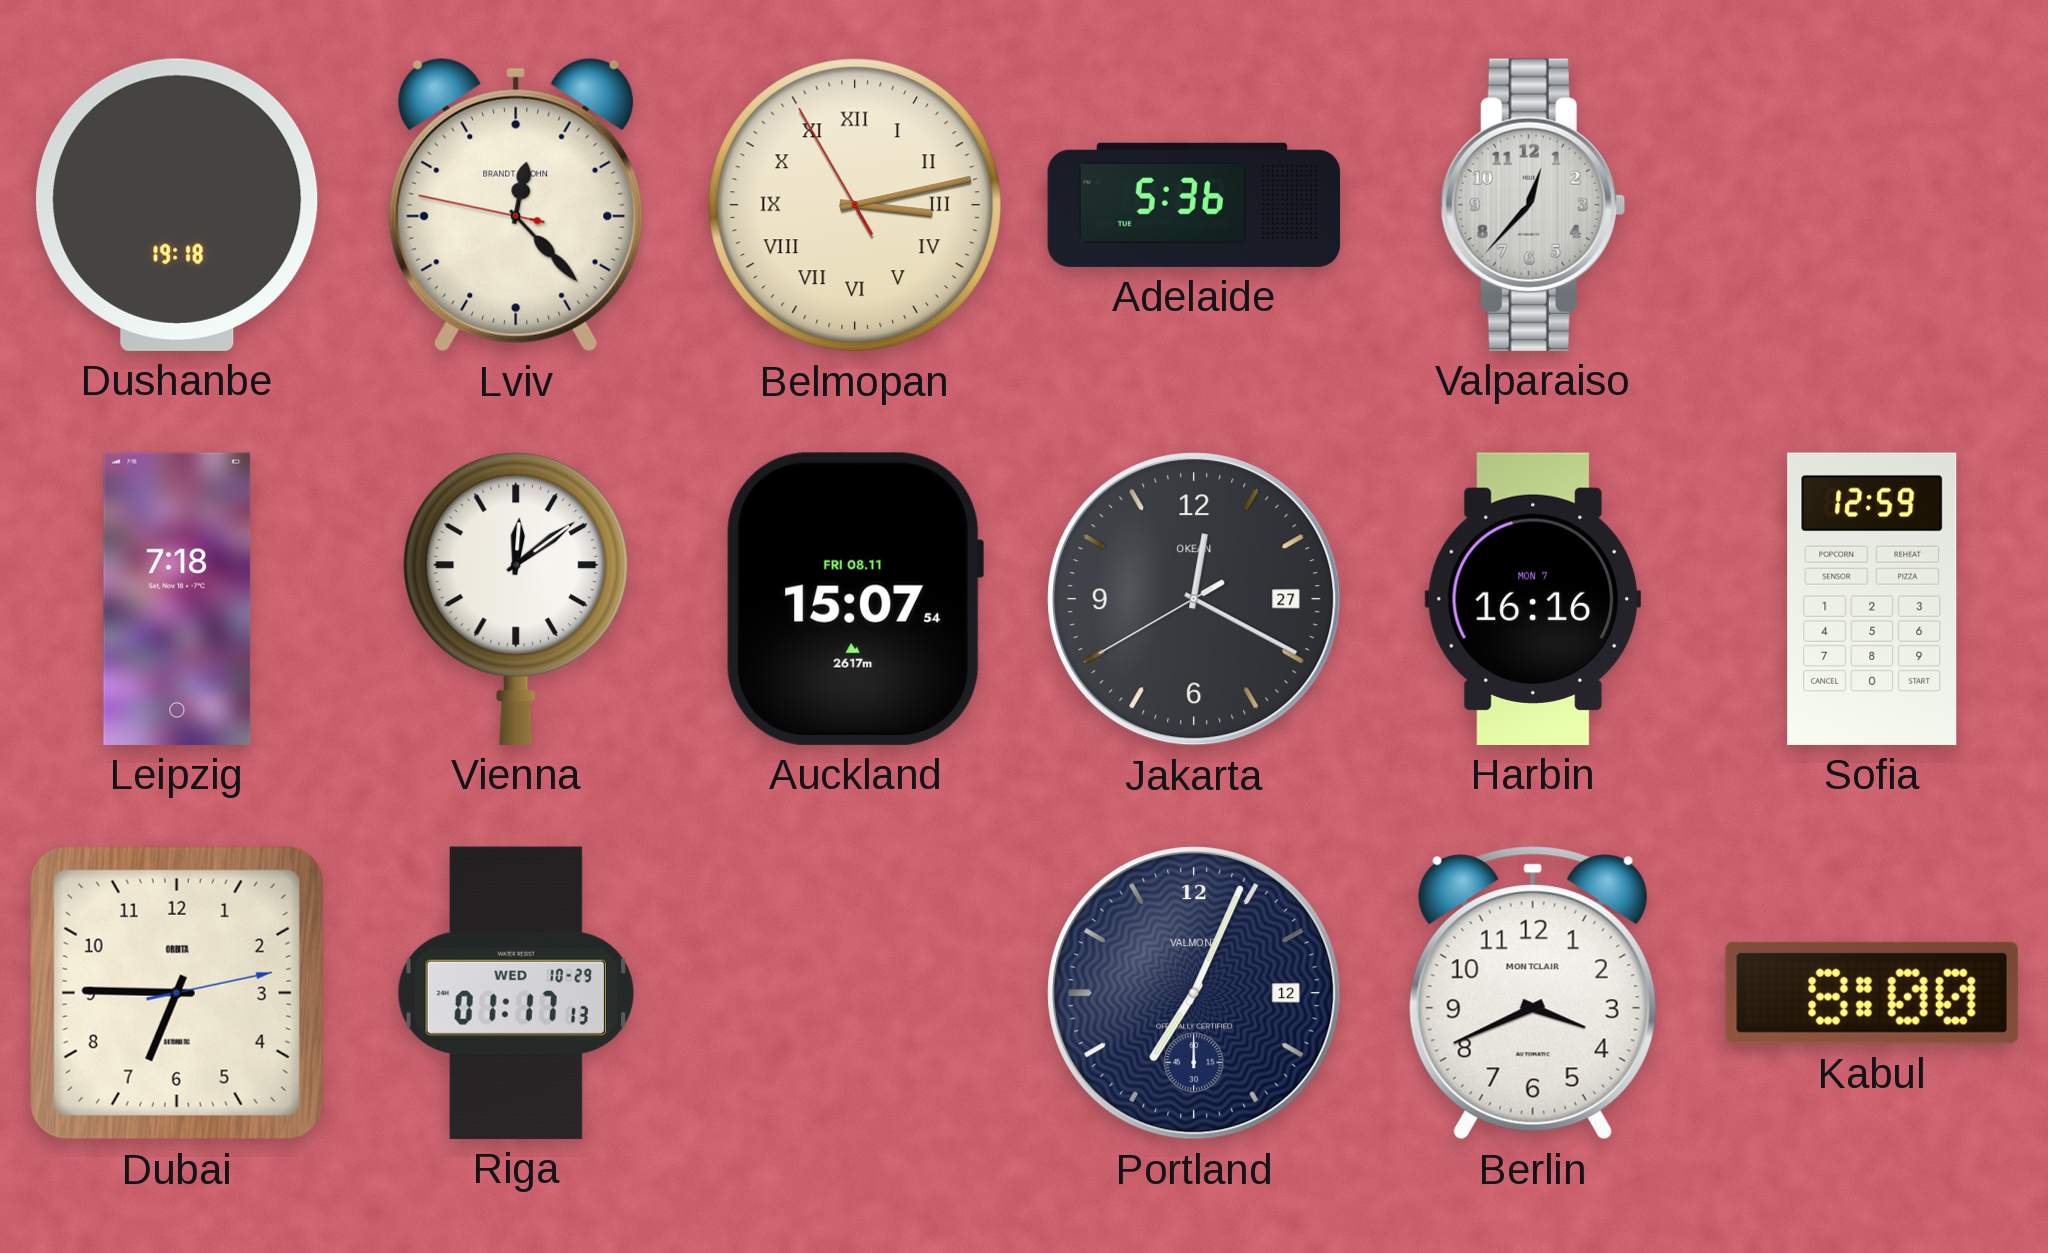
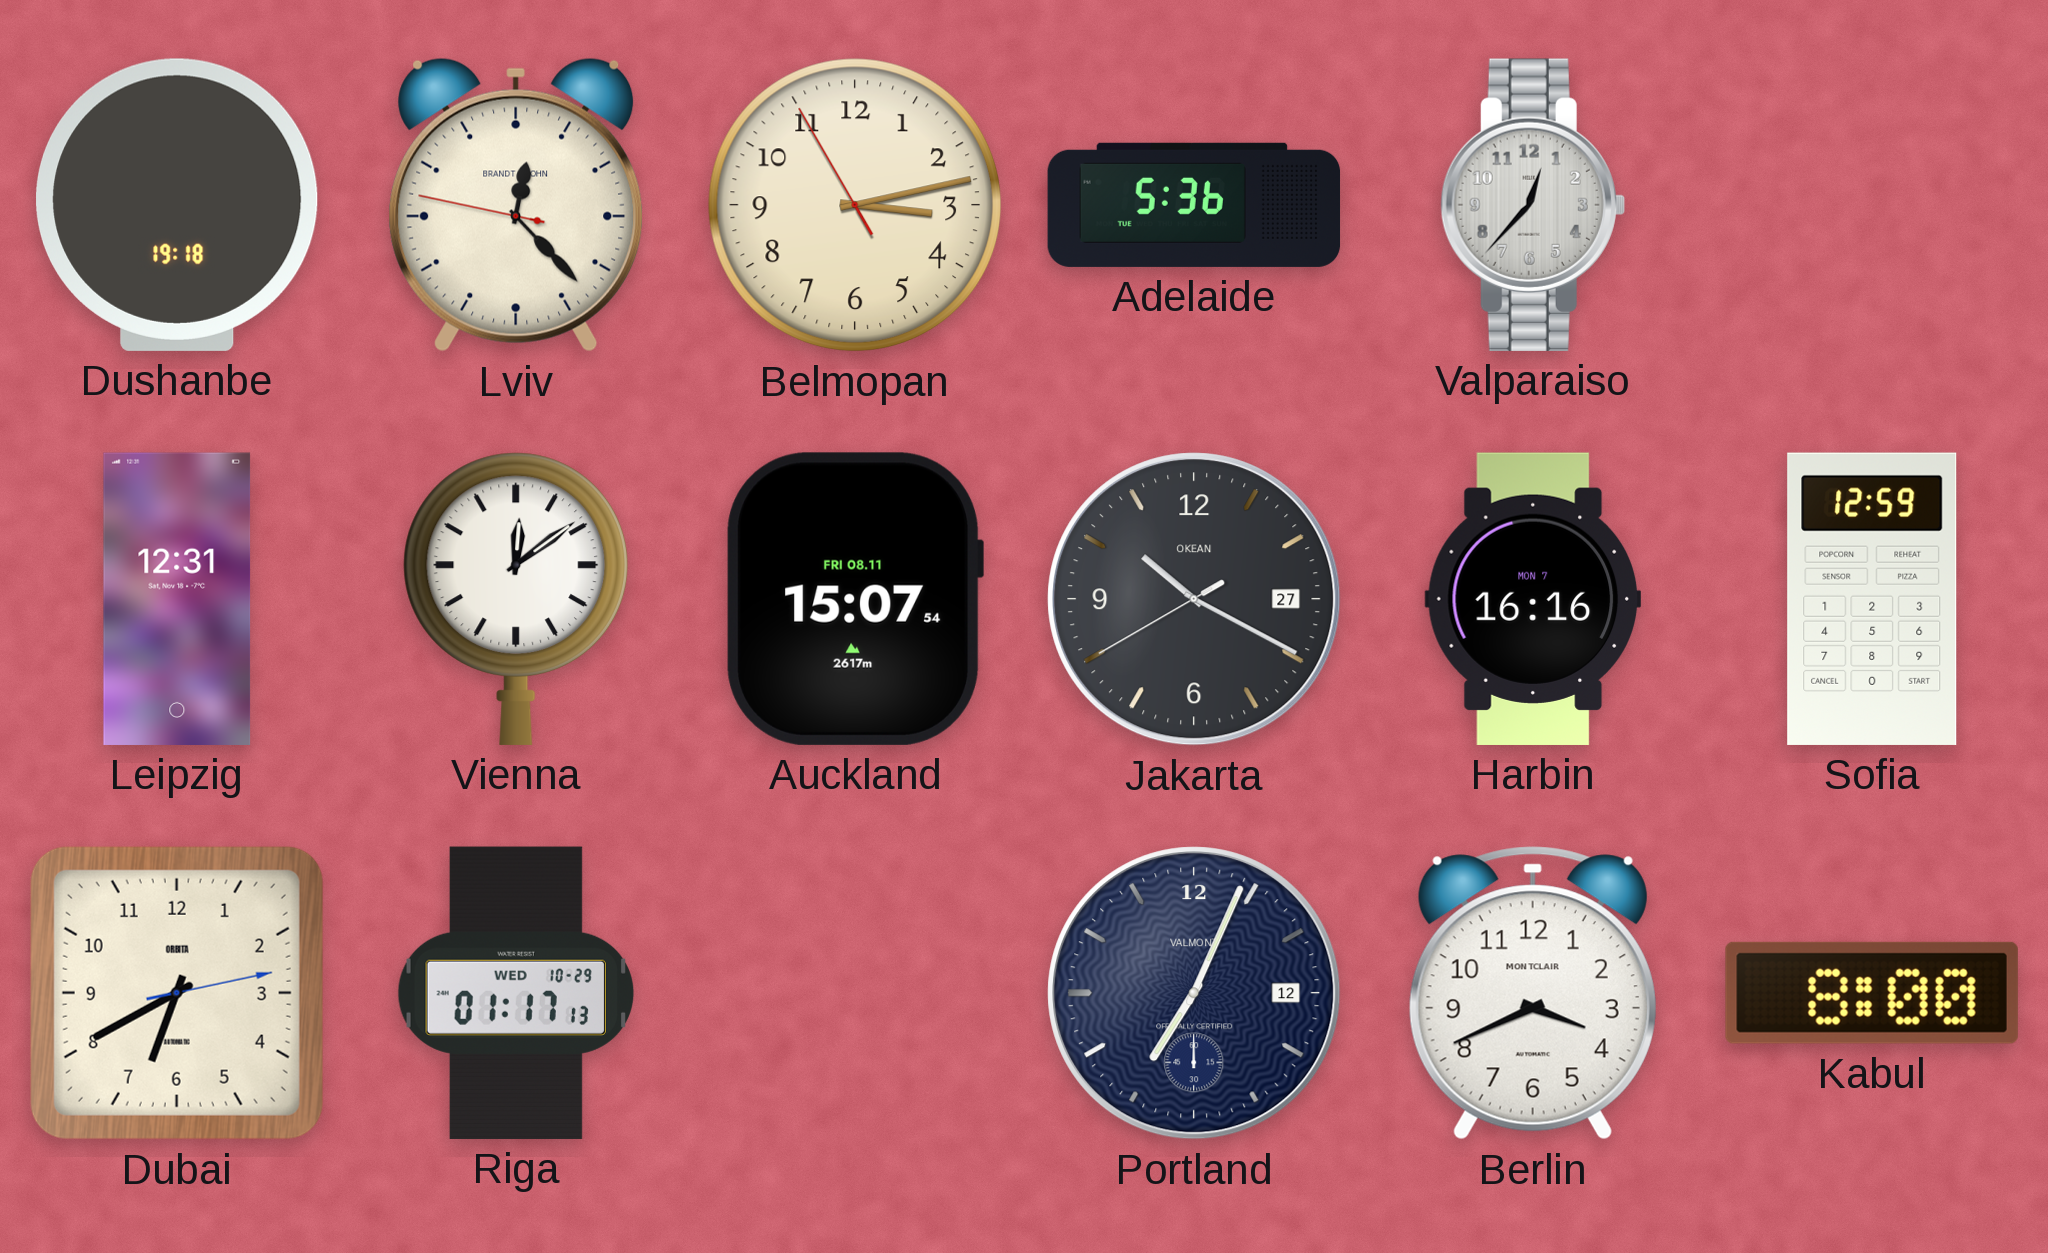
Belmopan numerals: Roman -> Arabic
Leipzig: 7:18 -> 12:31
Jakarta: 12:19 -> 10:19
Dubai: 6:45 -> 6:40
